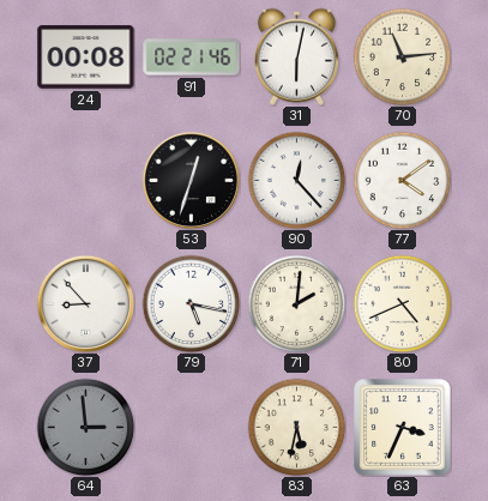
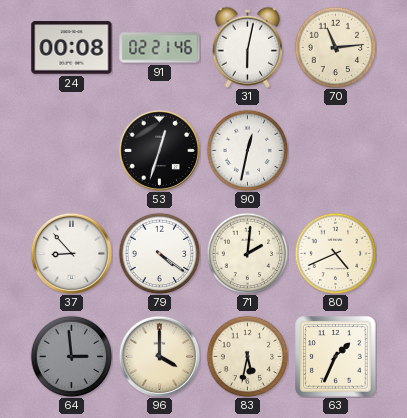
90: 12:23 -> 12:32
77: 4:09 -> none
79: 5:17 -> 4:21
96: none -> 4:00
63: 3:34 -> 1:34
